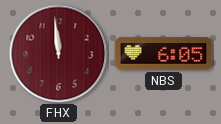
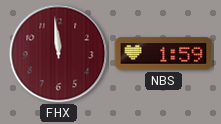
NBS: 6:05 -> 1:59
